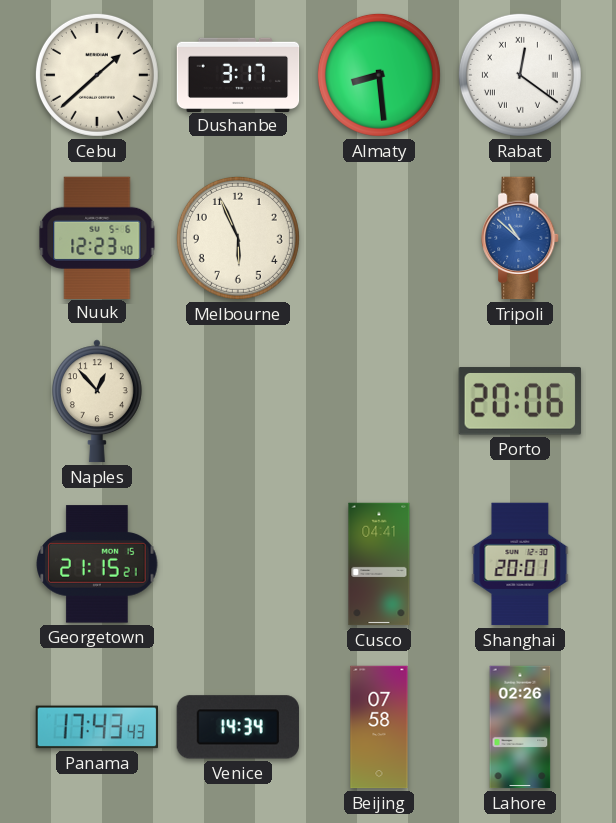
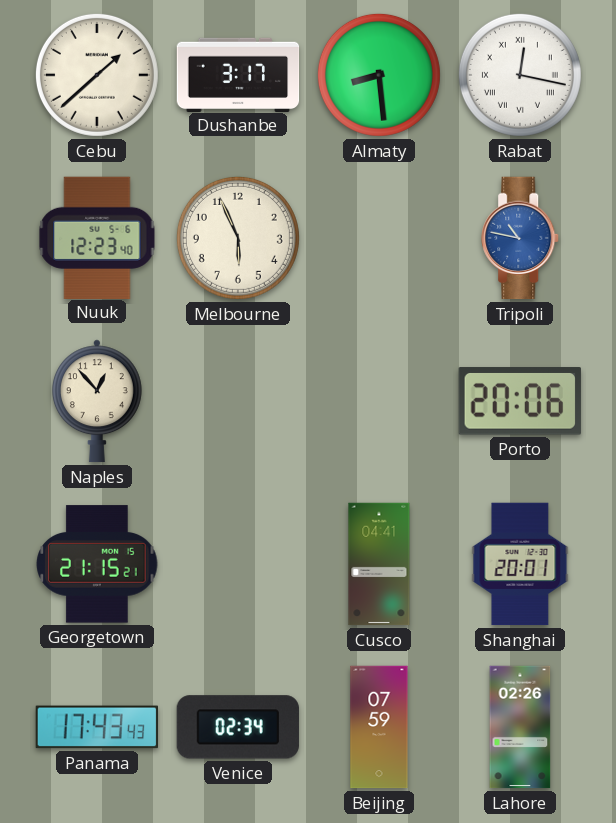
Rabat: 12:21 -> 12:17
Tripoli: 10:52 -> 10:47
Venice: 14:34 -> 02:34
Beijing: 07:58 -> 07:59
